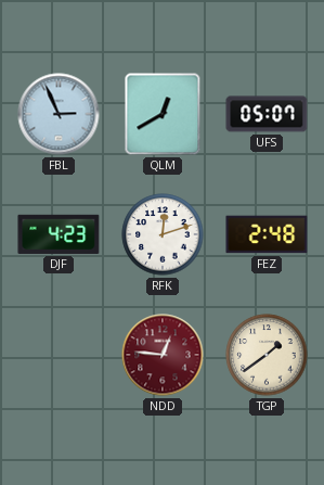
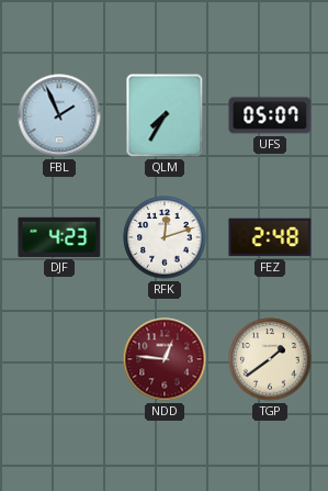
FBL: 2:56 -> 1:56
QLM: 12:40 -> 7:35
